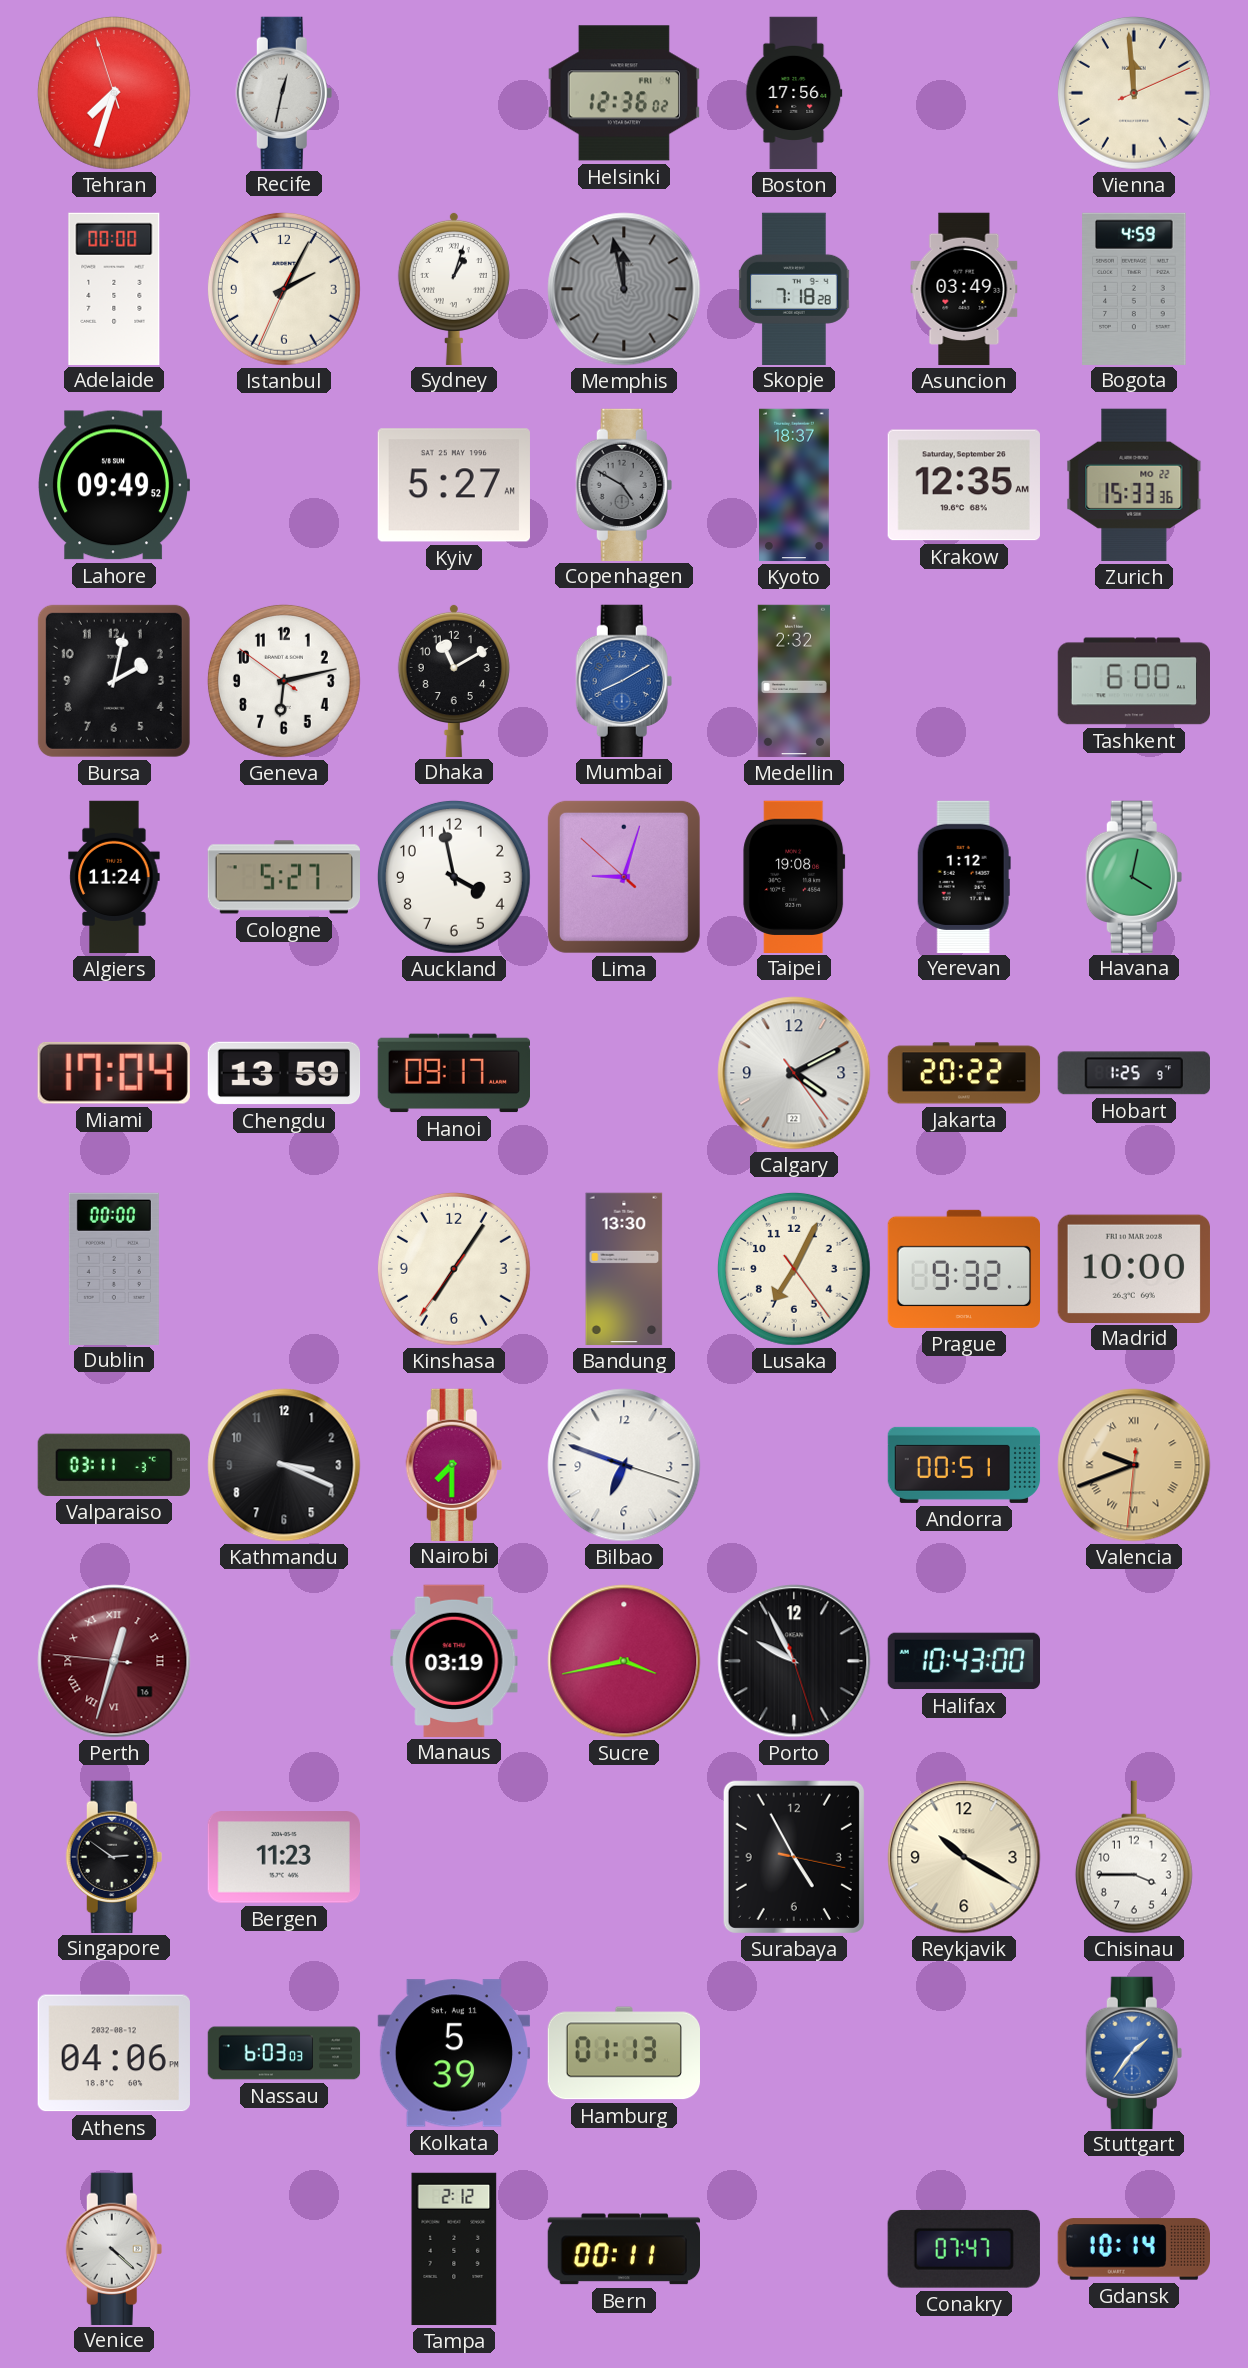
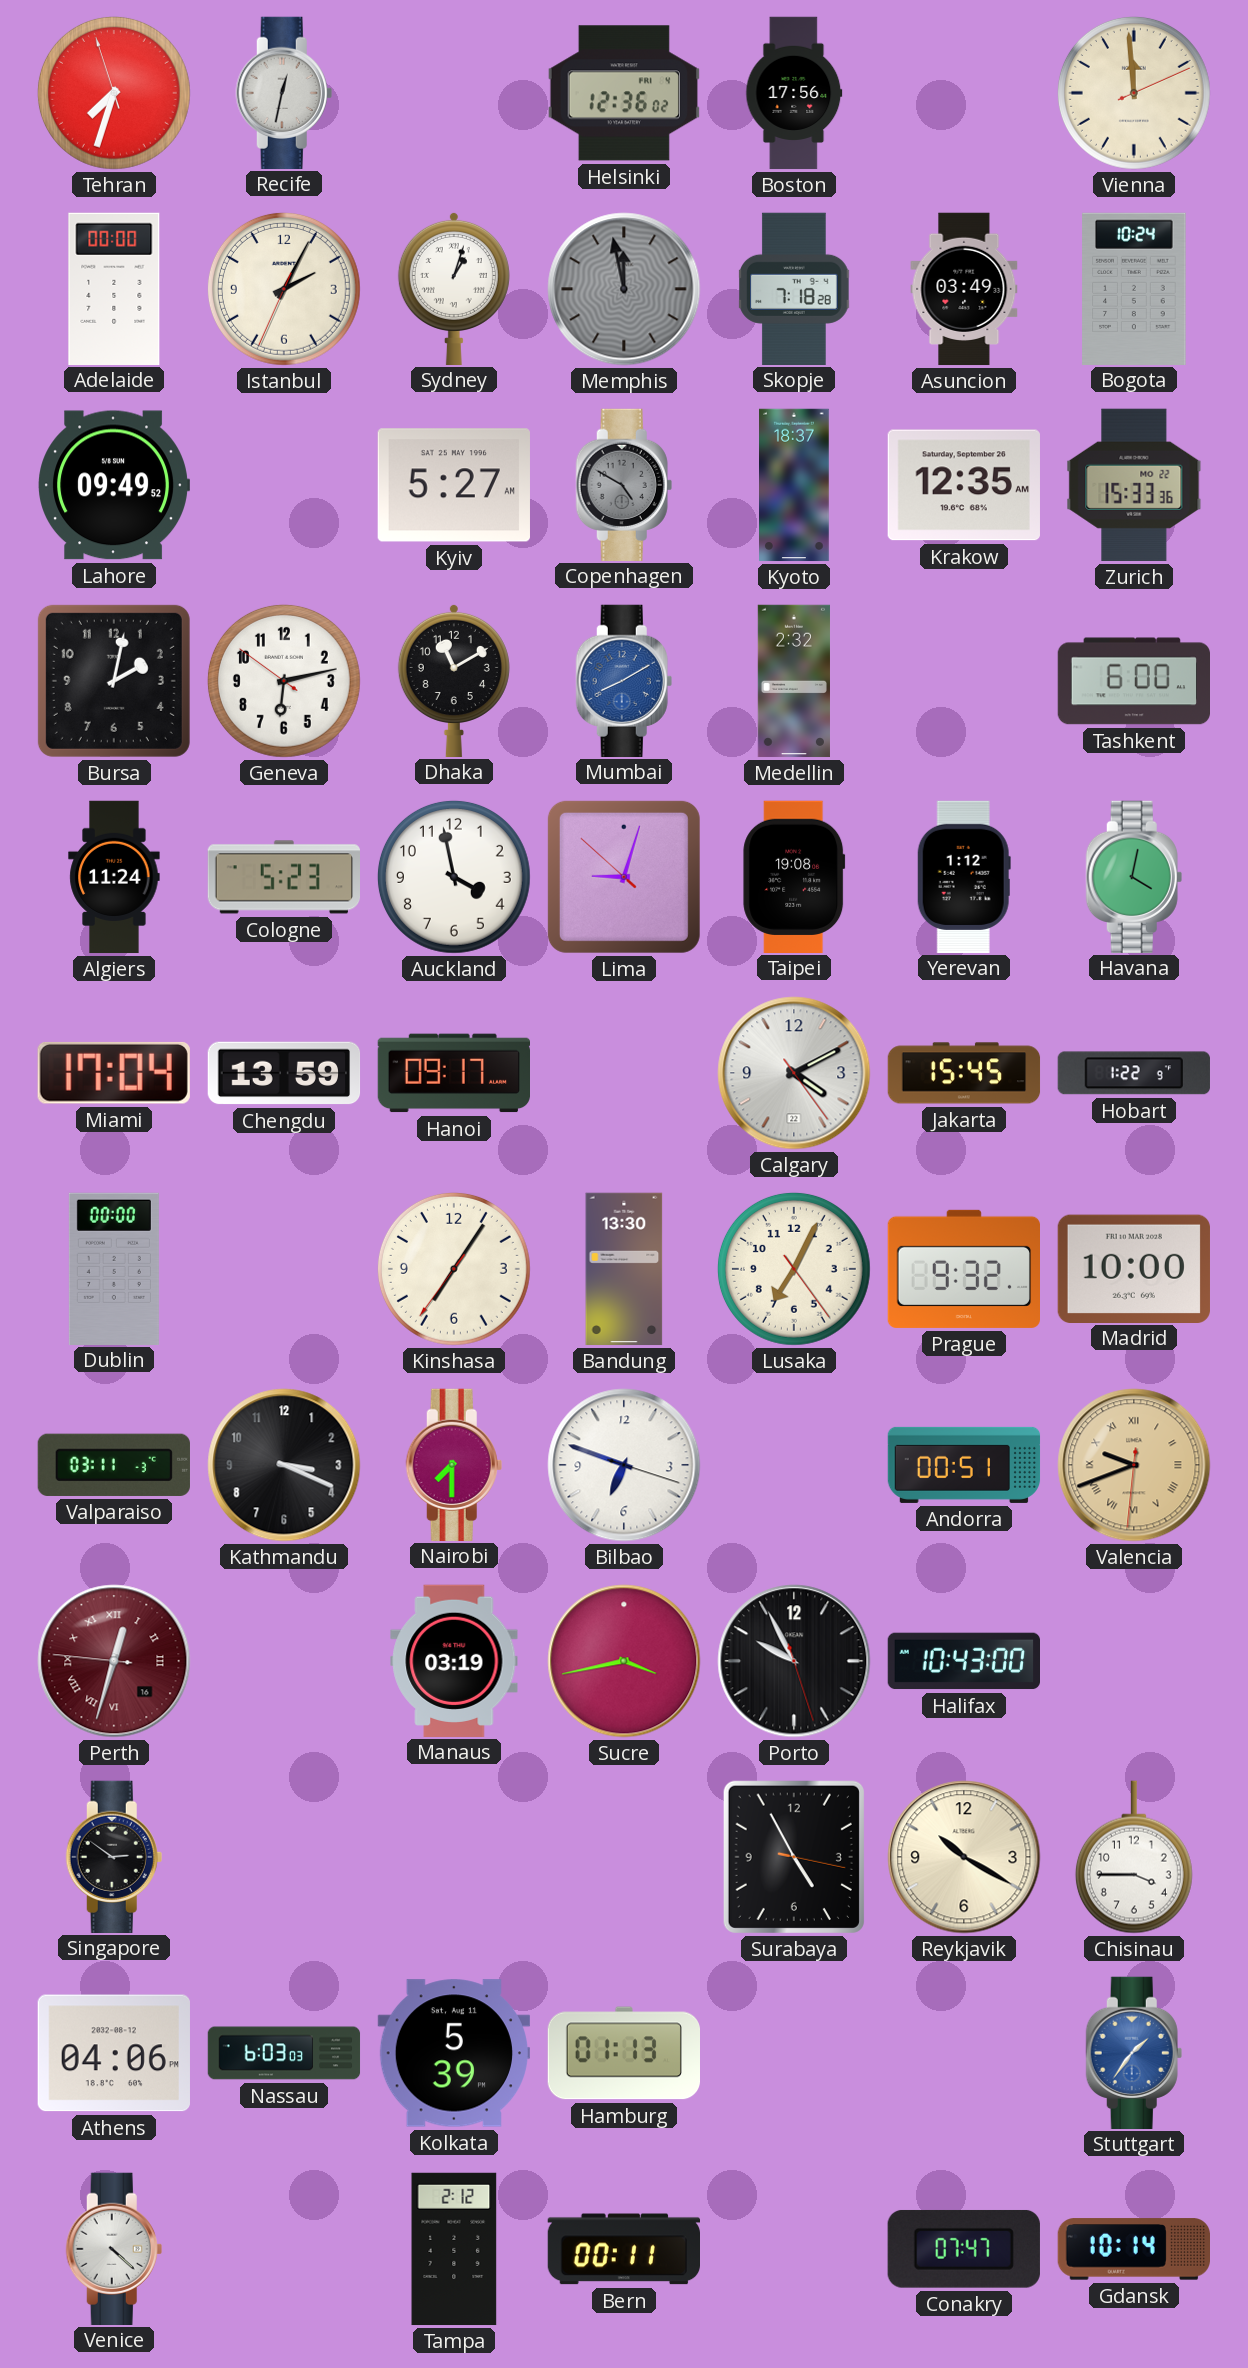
Bogota: 4:59 -> 10:24
Cologne: 5:27 -> 5:23
Jakarta: 20:22 -> 15:45
Hobart: 1:25 -> 1:22
Bergen: 11:23 -> none
